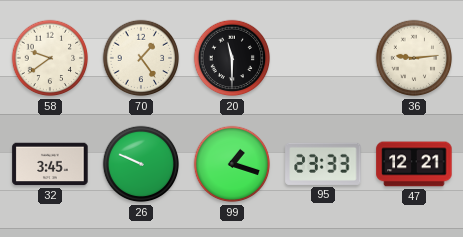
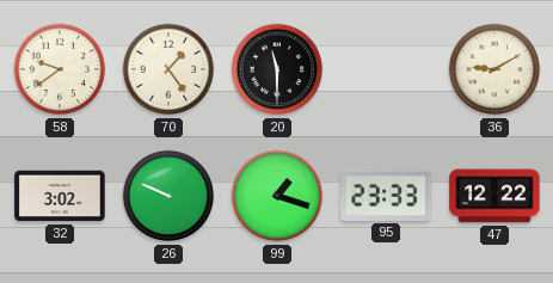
36: 9:14 -> 9:10
32: 3:45 -> 3:02
47: 12:21 -> 12:22
